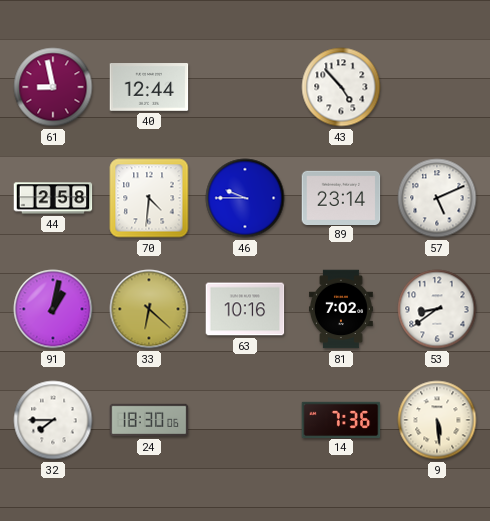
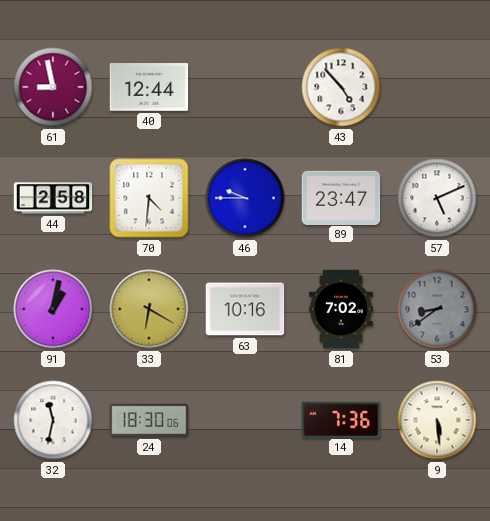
89: 23:14 -> 23:47
33: 6:22 -> 6:20
53 dial: white -> grey
32: 7:45 -> 11:32
